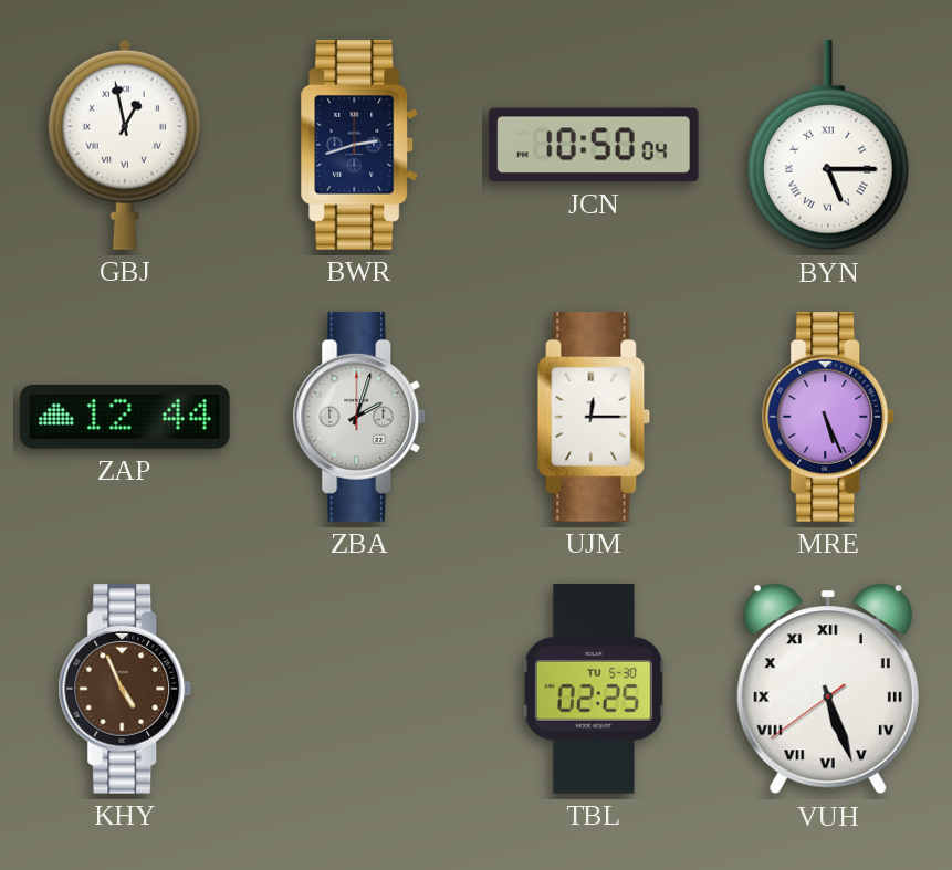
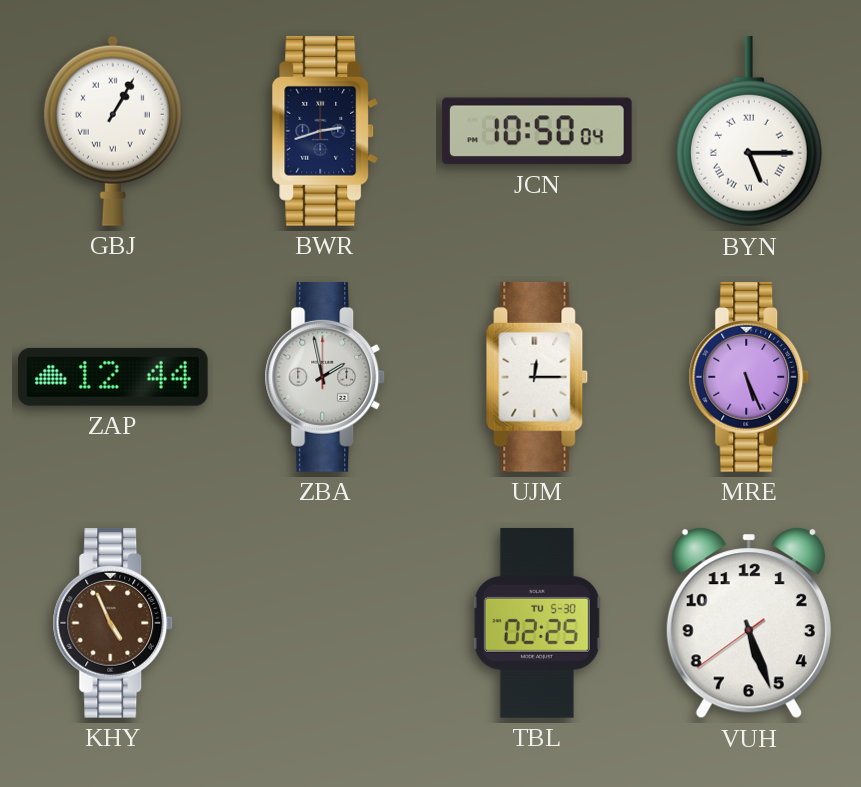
GBJ: 12:58 -> 1:05
ZBA: 2:03 -> 1:58
VUH numerals: Roman -> Arabic
